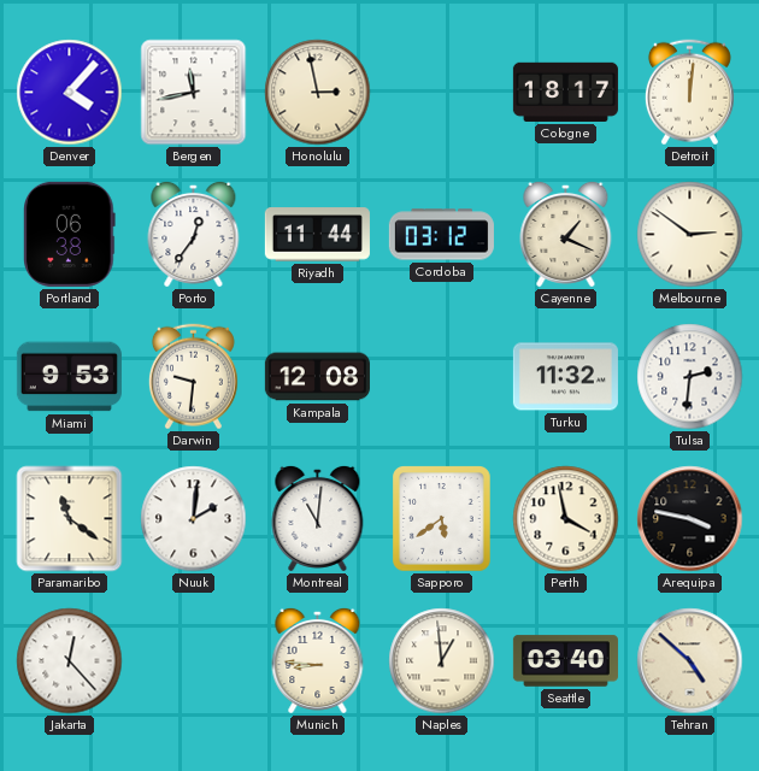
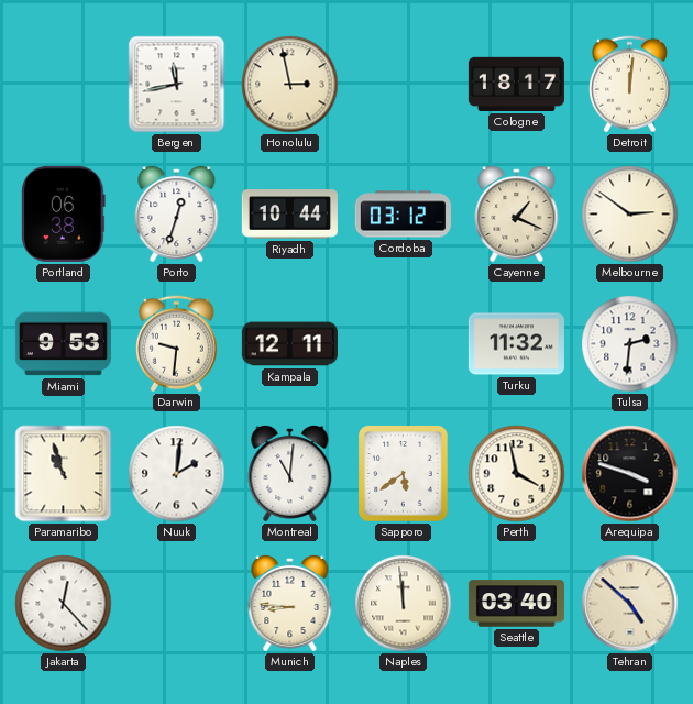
Denver: 4:07 -> none
Porto: 12:36 -> 12:33
Riyadh: 11:44 -> 10:44
Kampala: 12:08 -> 12:11
Paramaribo: 11:21 -> 10:57
Arequipa: 3:47 -> 3:48
Naples: 12:59 -> 11:59
